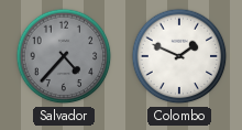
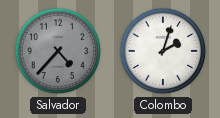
Colombo: 1:49 -> 2:03
